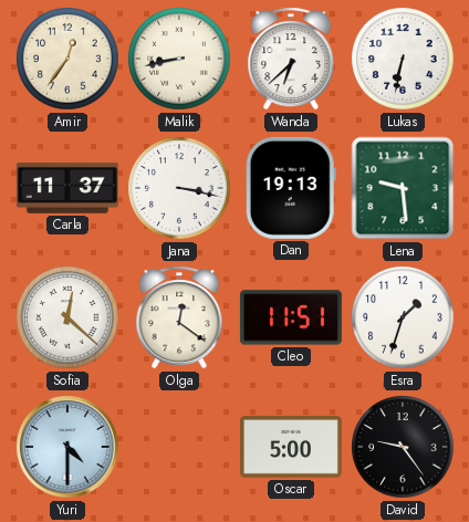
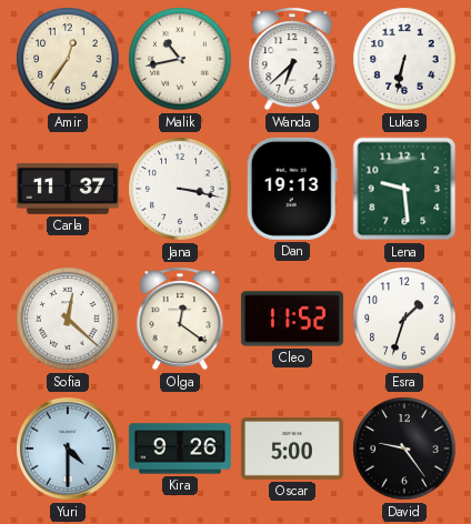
Malik: 8:43 -> 10:43
Cleo: 11:51 -> 11:52
Kira: none -> 9:26
